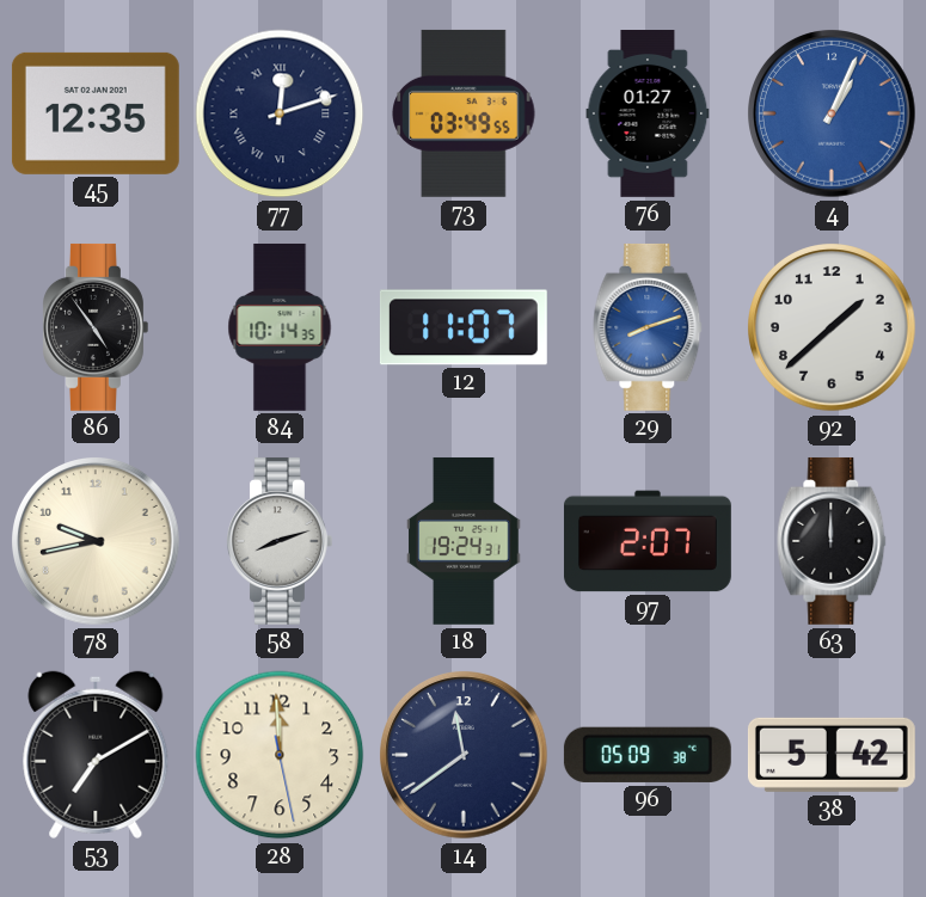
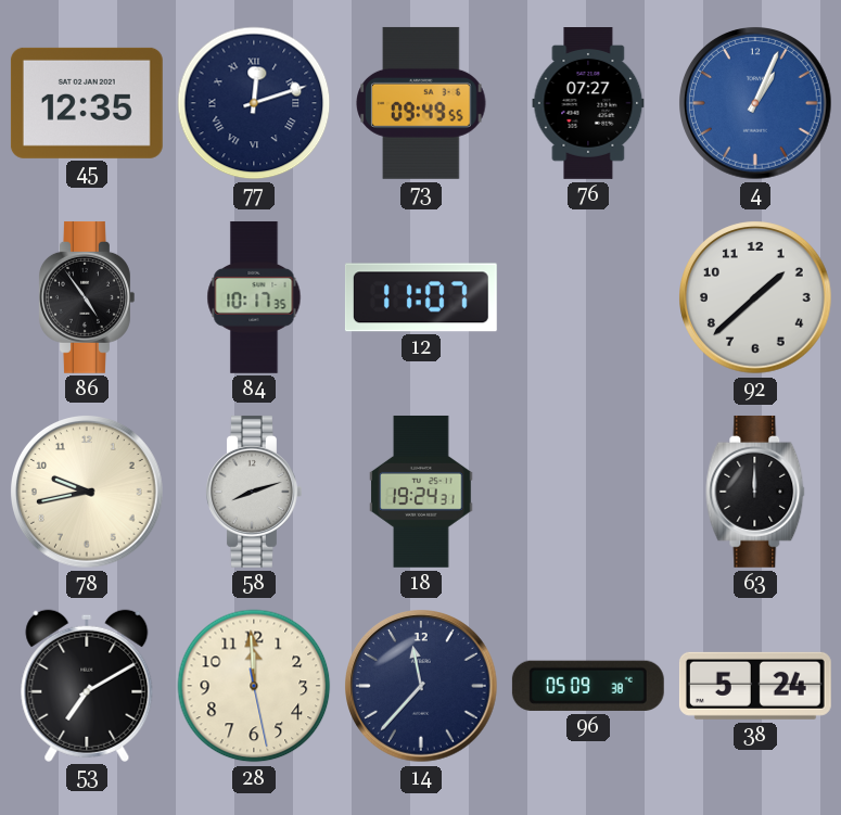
73: 03:49 -> 09:49
76: 01:27 -> 07:27
84: 10:14 -> 10:17
29: 8:12 -> none
97: 2:07 -> none
14: 11:39 -> 11:37
38: 5:42 -> 5:24
